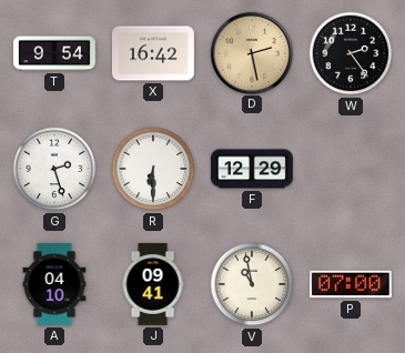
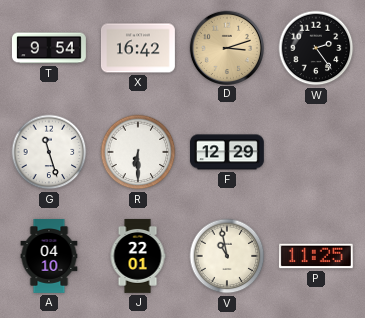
D: 2:28 -> 3:12
G: 2:27 -> 11:27
J: 09:41 -> 22:01
P: 07:00 -> 11:25
